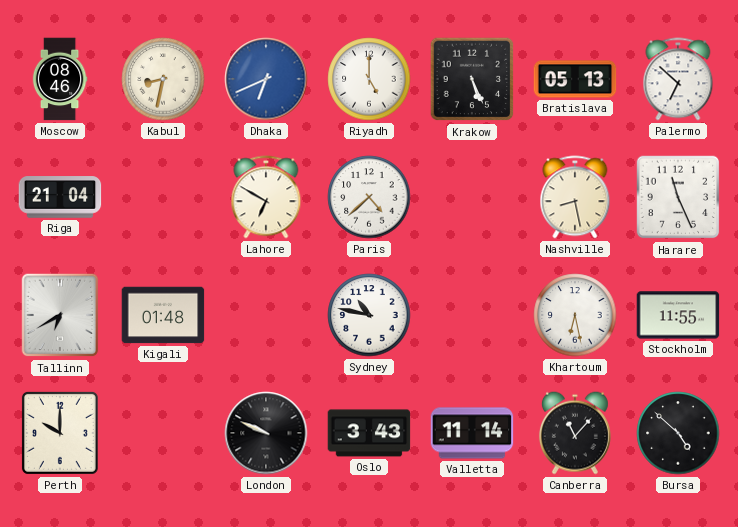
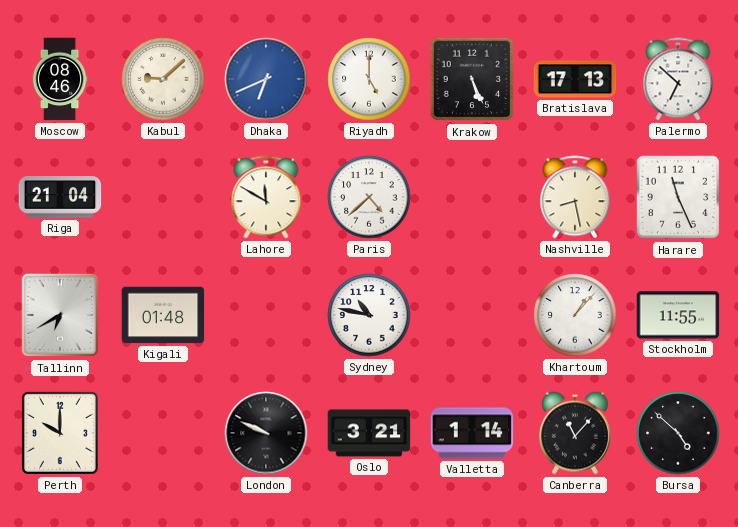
Kabul: 8:32 -> 9:08
Bratislava: 05:13 -> 17:13
Lahore: 6:50 -> 11:50
Khartoum: 6:28 -> 1:07
Oslo: 3:43 -> 3:21
Valletta: 11:14 -> 1:14
